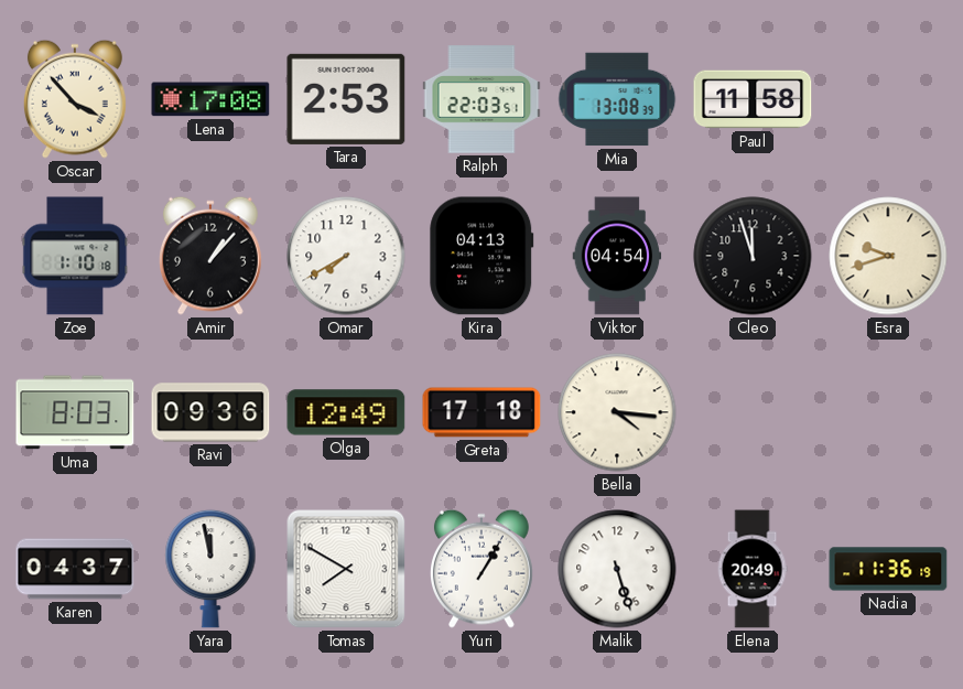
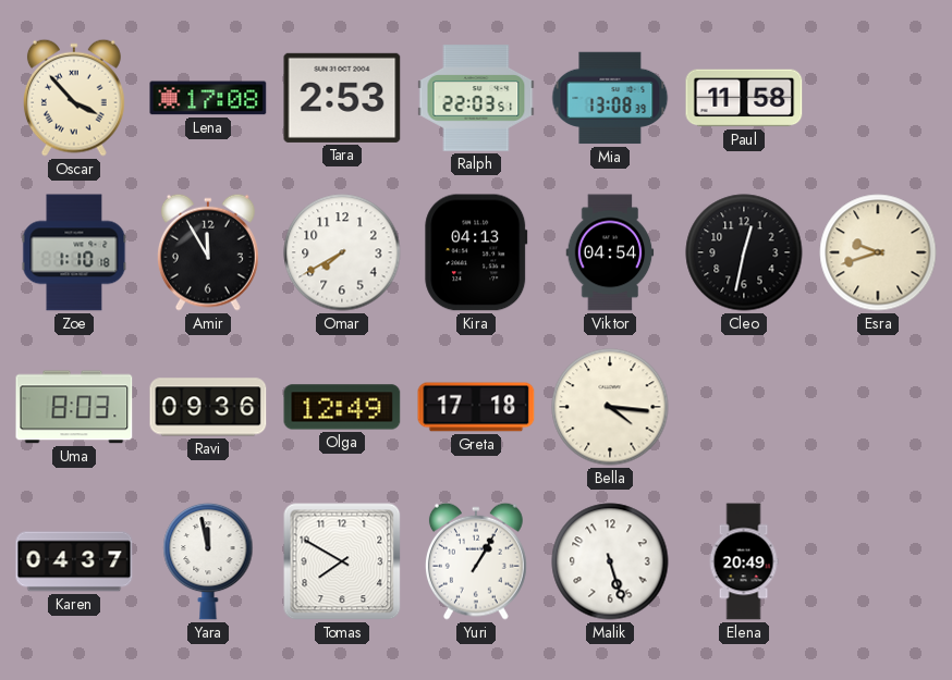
Amir: 1:07 -> 11:55
Cleo: 11:57 -> 12:32
Nadia: 11:36 -> none
